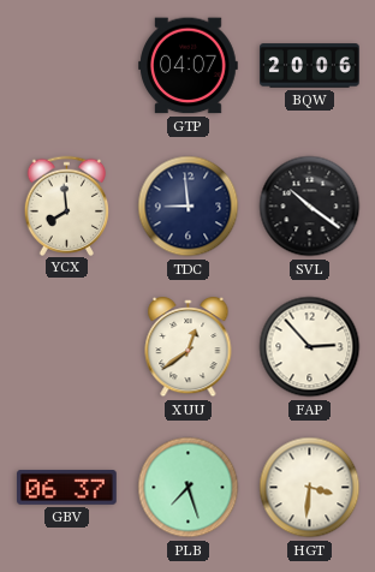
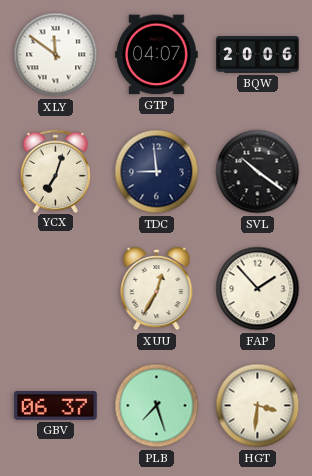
XLY: none -> 11:51
YCX: 7:59 -> 7:03
XUU: 12:39 -> 12:35
FAP: 2:53 -> 1:53
